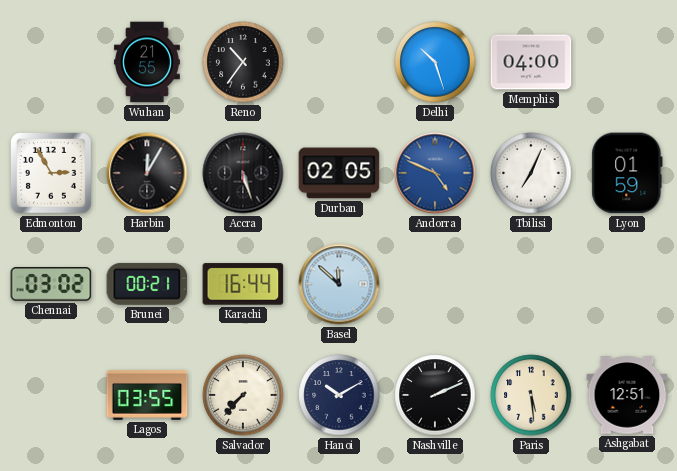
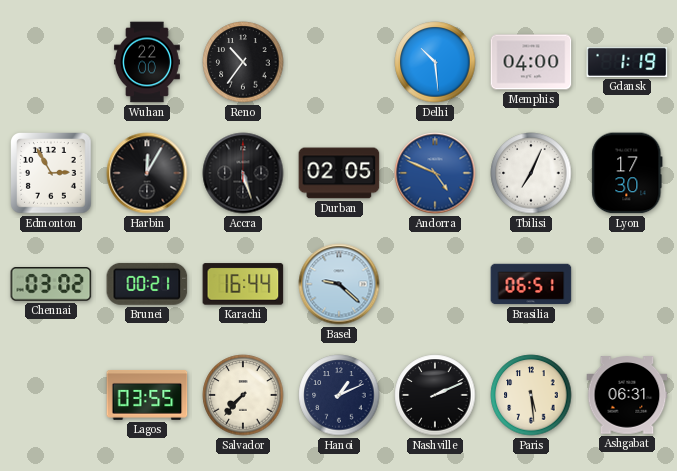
Wuhan: 21:55 -> 22:00
Delhi: 10:27 -> 10:29
Gdansk: none -> 1:19
Lyon: 01:59 -> 17:30
Basel: 11:52 -> 9:22
Brasilia: none -> 06:51
Hanoi: 10:10 -> 1:11
Ashgabat: 12:51 -> 06:31
